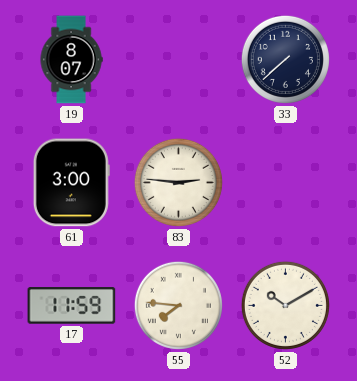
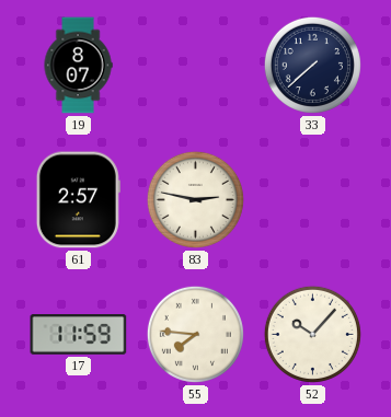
61: 3:00 -> 2:57
83: 2:46 -> 2:47
52: 10:10 -> 10:07
